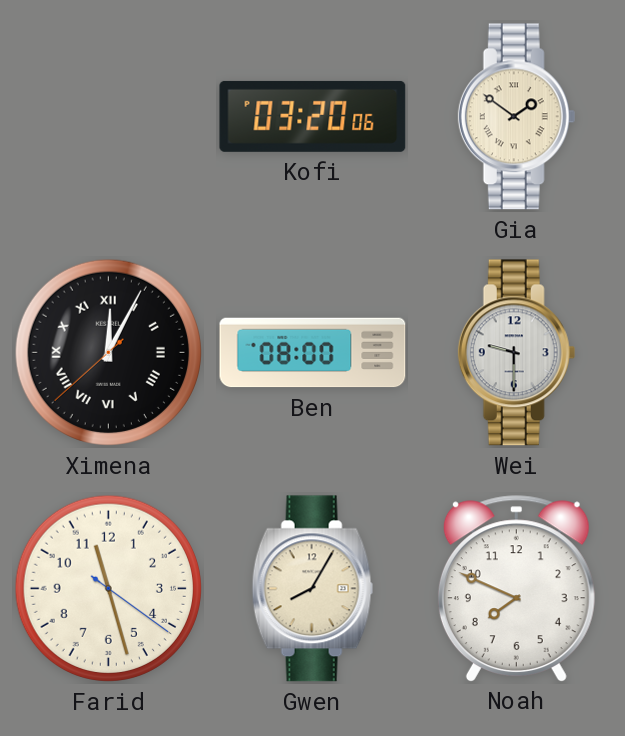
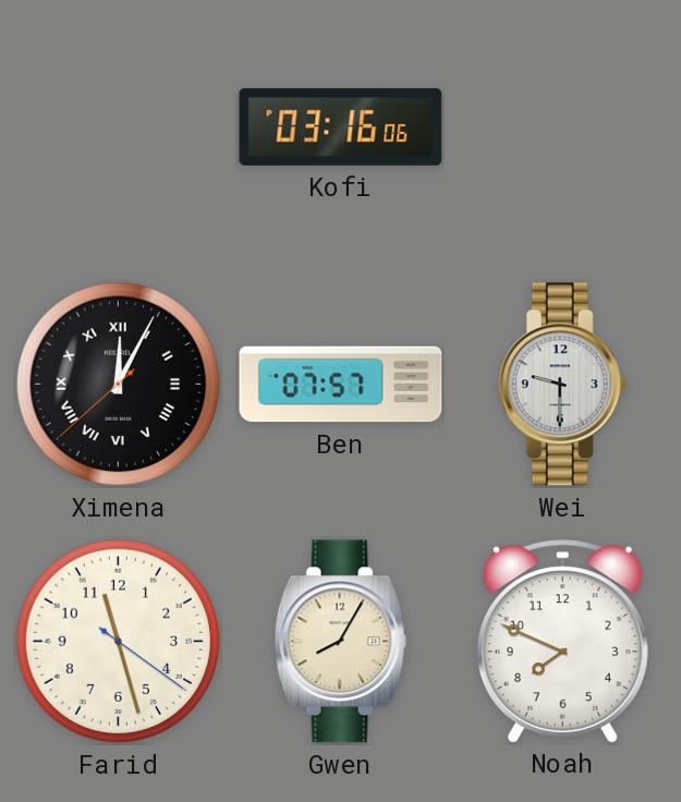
Kofi: 03:20 -> 03:16
Gia: 1:51 -> none
Ben: 08:00 -> 07:57
